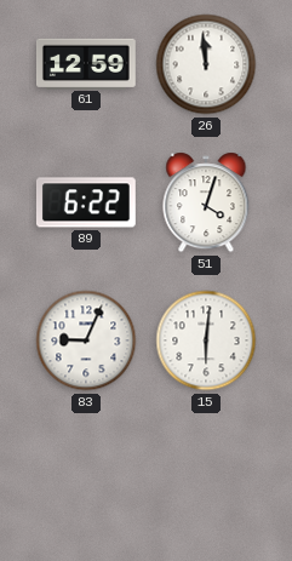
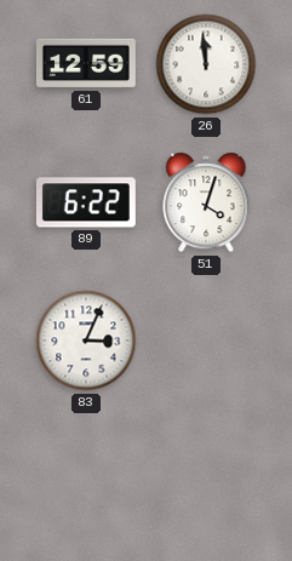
83: 9:04 -> 3:04
15: 6:01 -> none
